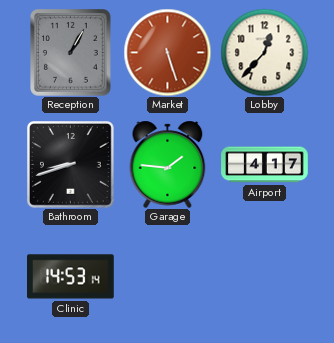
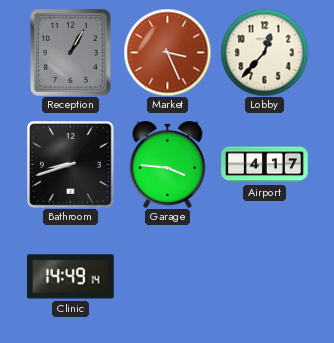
Market: 5:27 -> 3:26
Garage: 1:46 -> 3:46
Clinic: 14:53 -> 14:49
